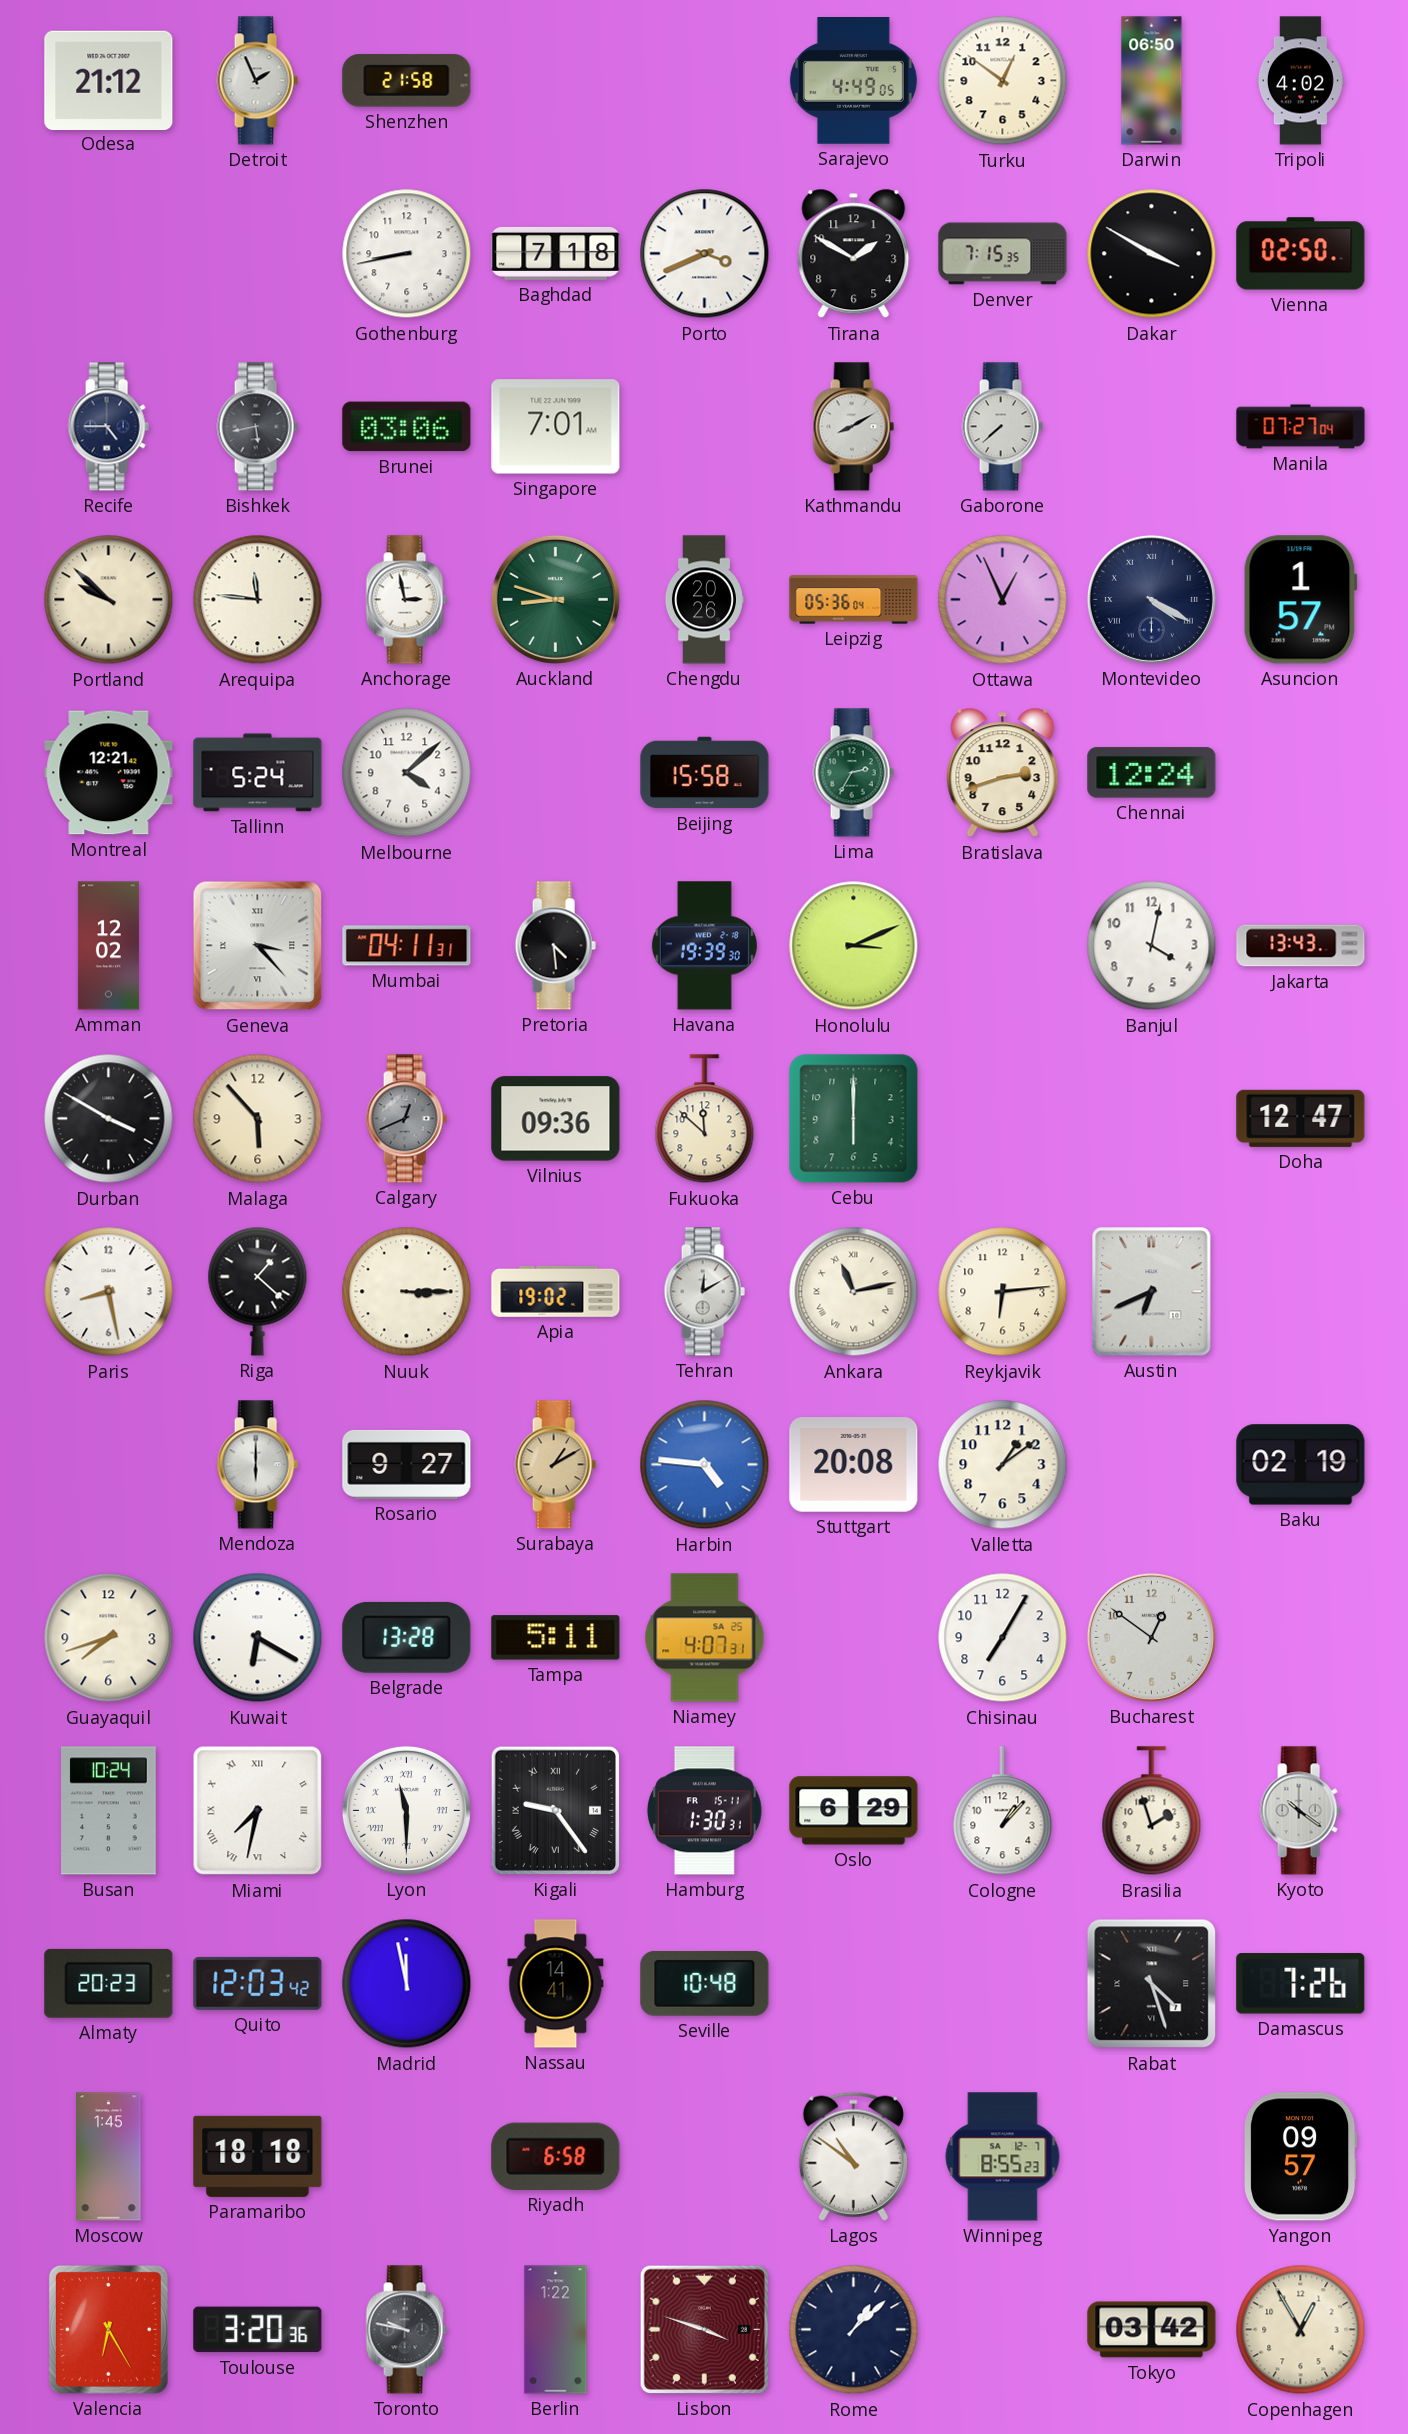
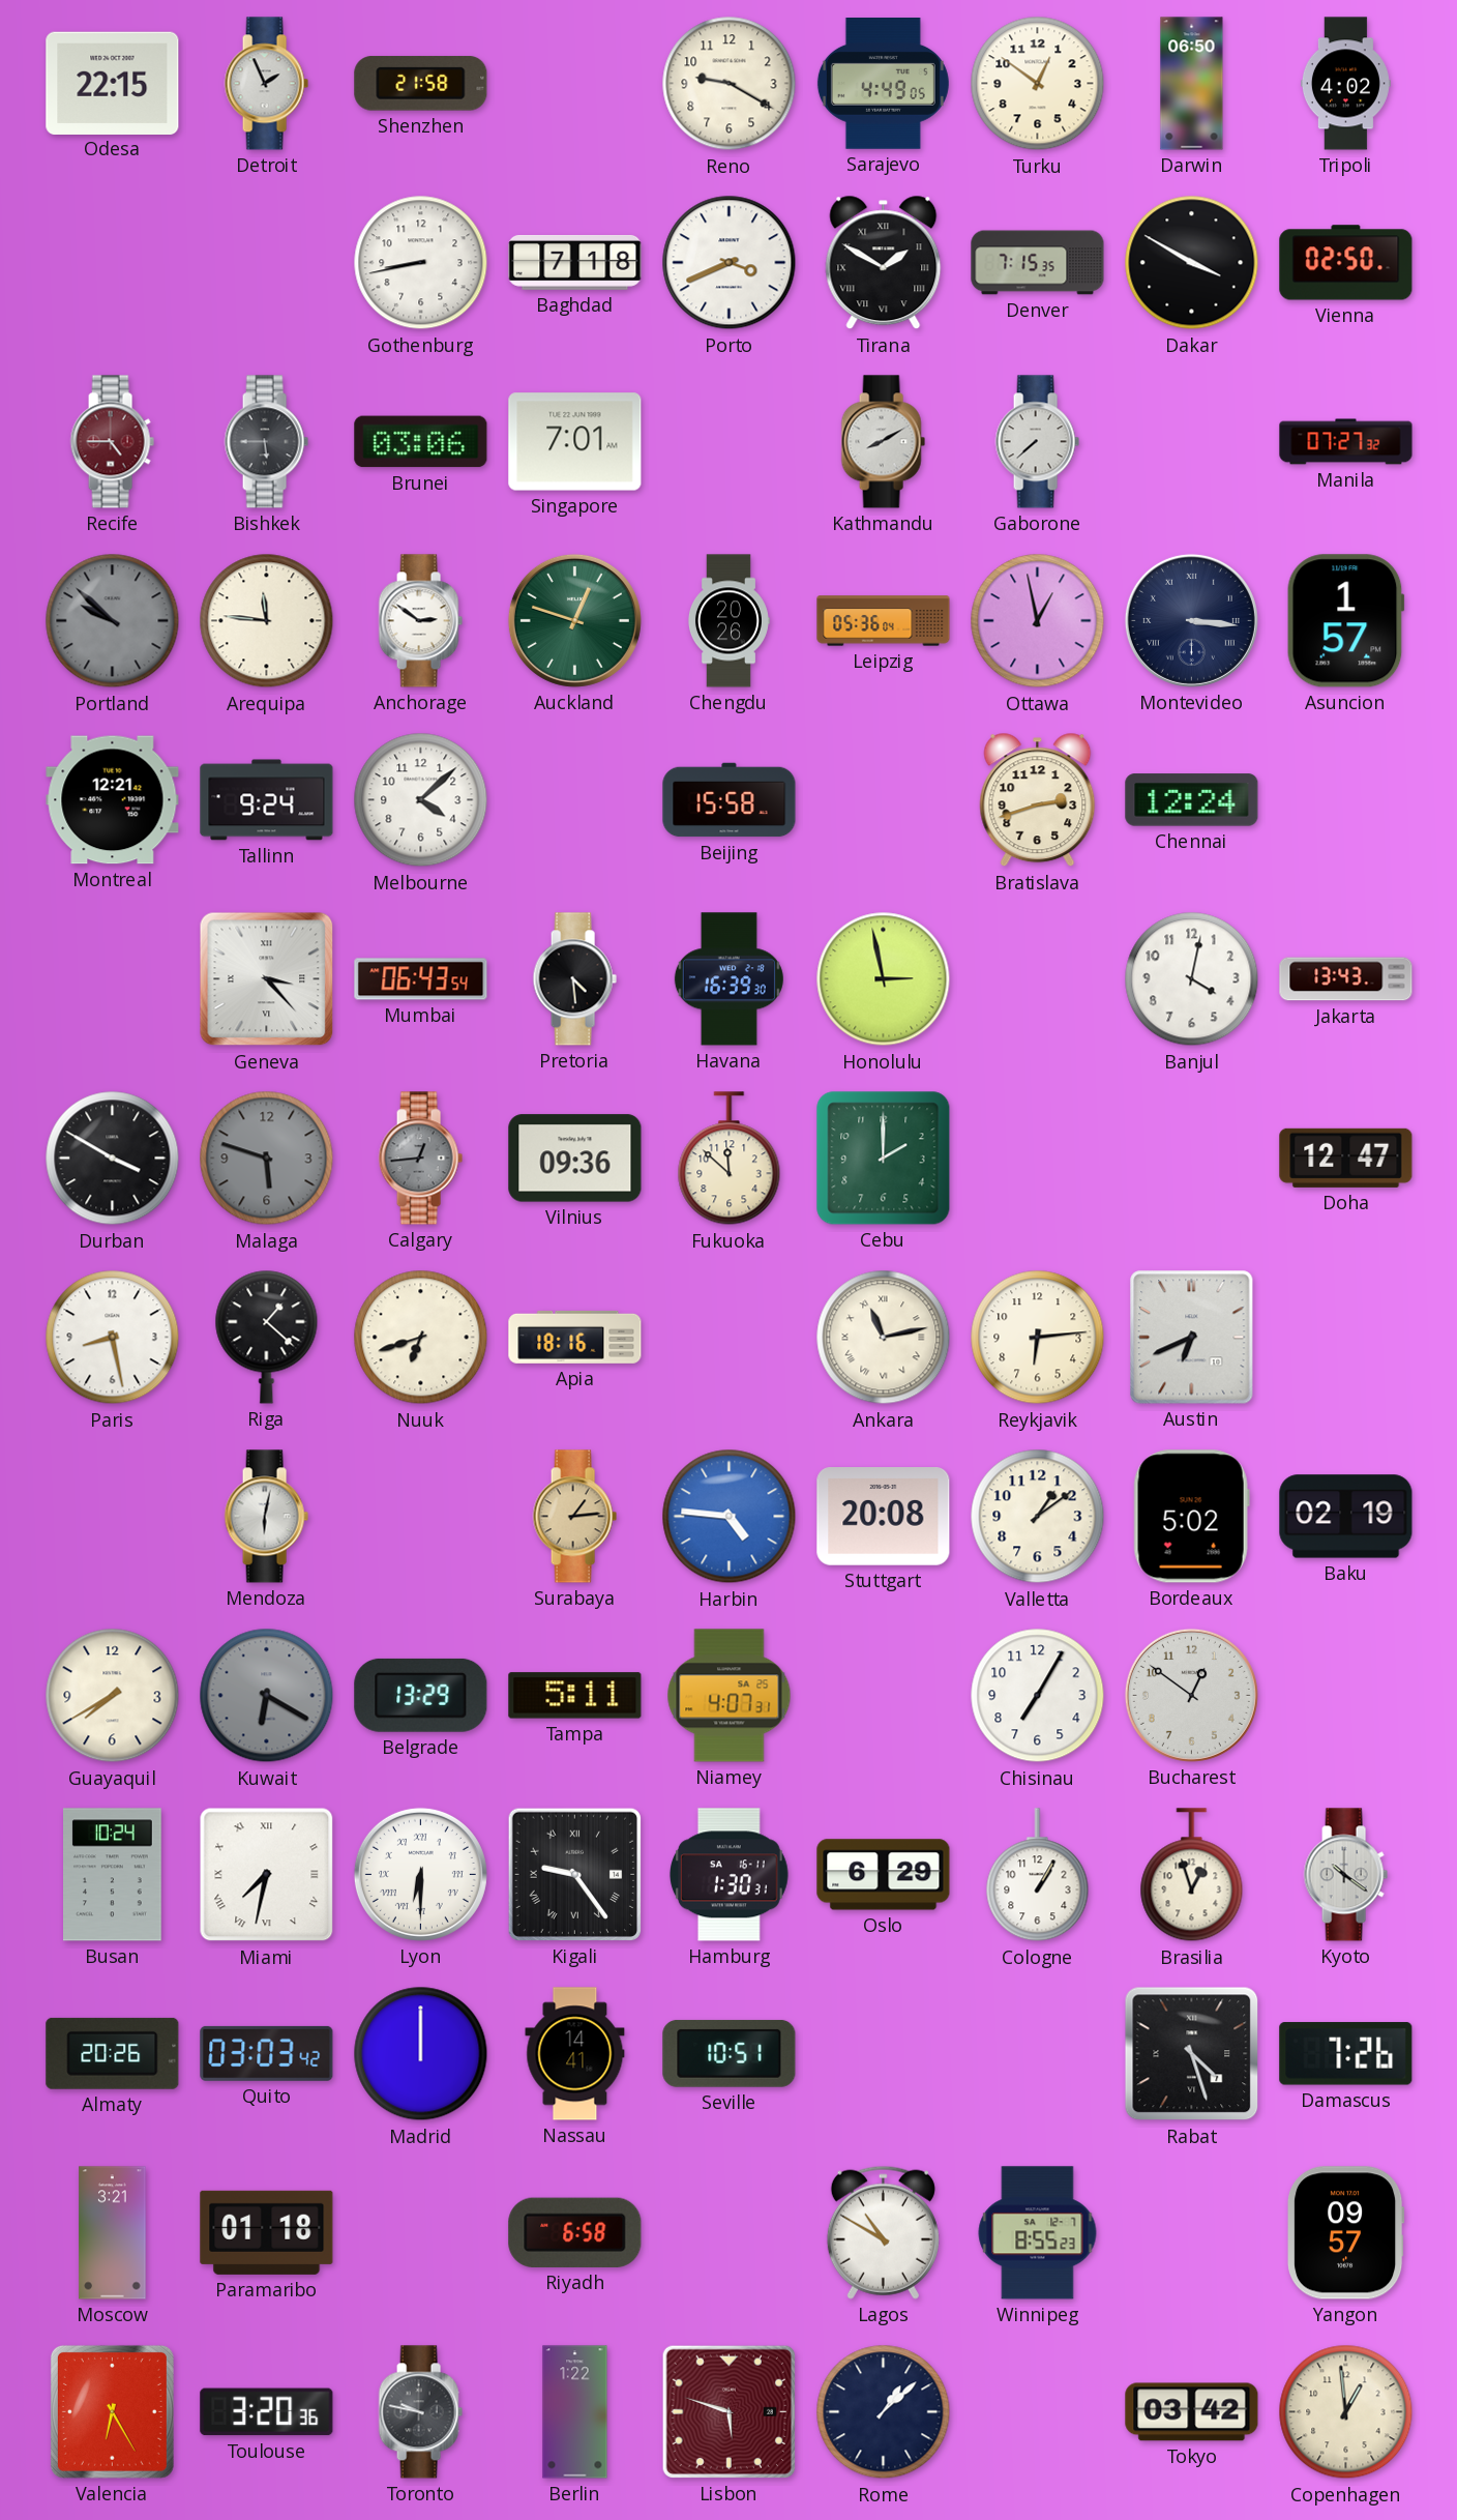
Odesa: 21:12 -> 22:15
Reno: none -> 9:20
Tirana numerals: Arabic -> Roman
Recife dial: navy -> burgundy
Bishkek: 5:43 -> 5:45
Manila: 07:27:04 -> 07:27:32
Portland dial: cream -> grey
Anchorage: 2:58 -> 2:51
Auckland: 8:48 -> 12:48
Ottawa: 12:56 -> 12:58
Montevideo: 4:20 -> 3:16
Tallinn: 5:24 -> 9:24
Lima: 2:35 -> none
Amman: 12:02 -> none
Mumbai: 04:11 -> 06:43
Havana: 19:39 -> 16:39
Honolulu: 3:11 -> 2:58
Malaga: 5:53 -> 5:48
Malaga dial: cream -> grey
Calgary: 12:41 -> 12:44
Cebu: 6:00 -> 2:00
Nuuk: 3:15 -> 6:42
Apia: 19:02 -> 18:16
Tehran: 12:10 -> none
Mendoza: 6:00 -> 6:02
Rosario: 9:27 -> none
Surabaya: 1:10 -> 1:14
Bordeaux: none -> 5:02
Guayaquil: 7:42 -> 7:40
Kuwait dial: white -> grey
Belgrade: 13:28 -> 13:29
Lyon: 11:30 -> 6:30
Hamburg date: FR 15-11 -> SA 16-11
Cologne: 1:07 -> 1:05
Brasilia: 1:57 -> 12:57
Almaty: 20:23 -> 20:26
Quito: 12:03 -> 03:03
Madrid: 11:58 -> 12:00
Seville: 10:48 -> 10:51
Moscow: 1:45 -> 3:21
Paramaribo: 18:18 -> 01:18
Lagos: 10:51 -> 10:50
Lisbon: 3:48 -> 5:48
Copenhagen: 12:55 -> 12:59
